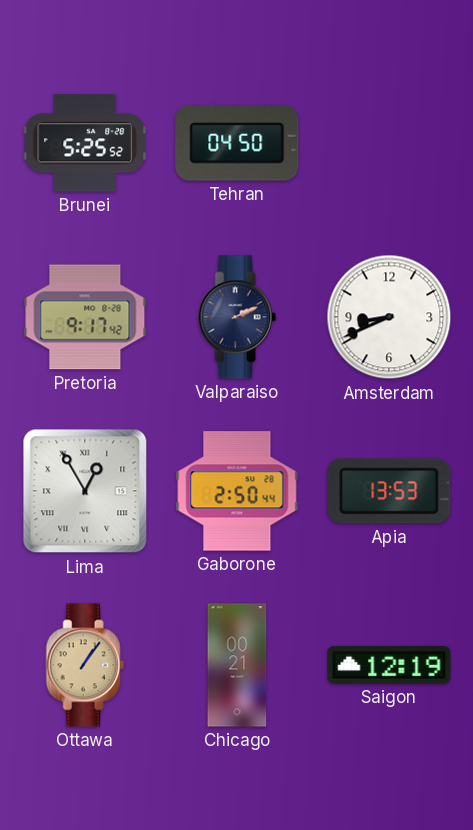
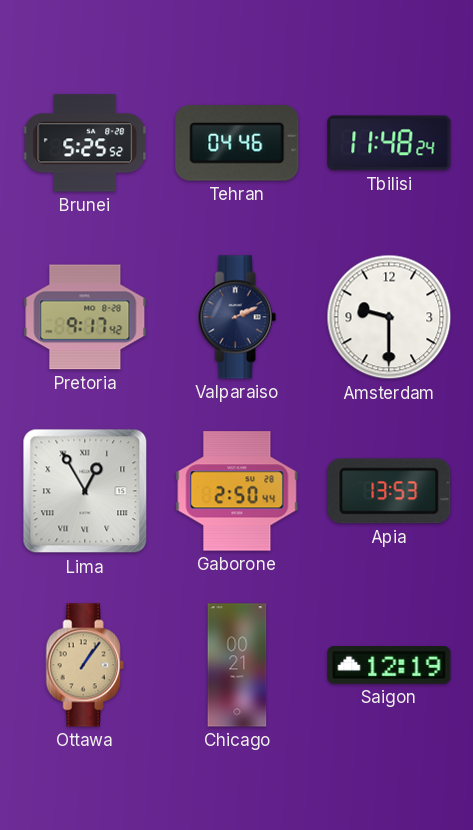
Tehran: 04:50 -> 04:46
Tbilisi: none -> 11:48
Amsterdam: 8:41 -> 9:30
